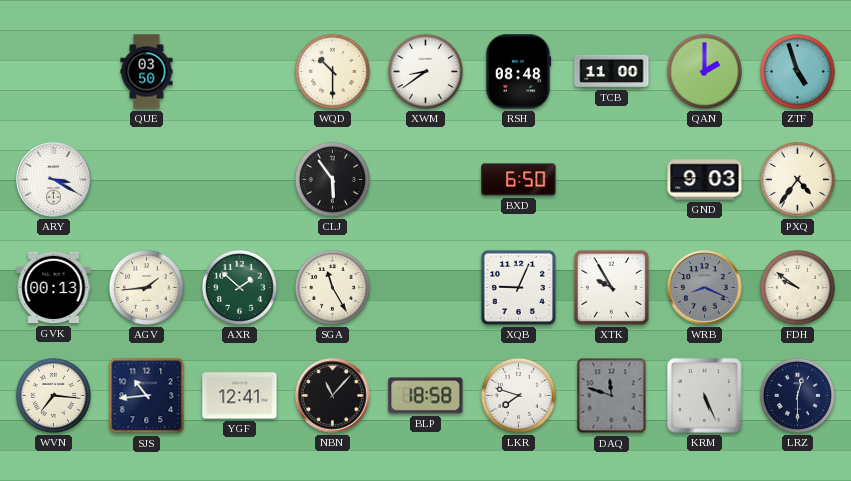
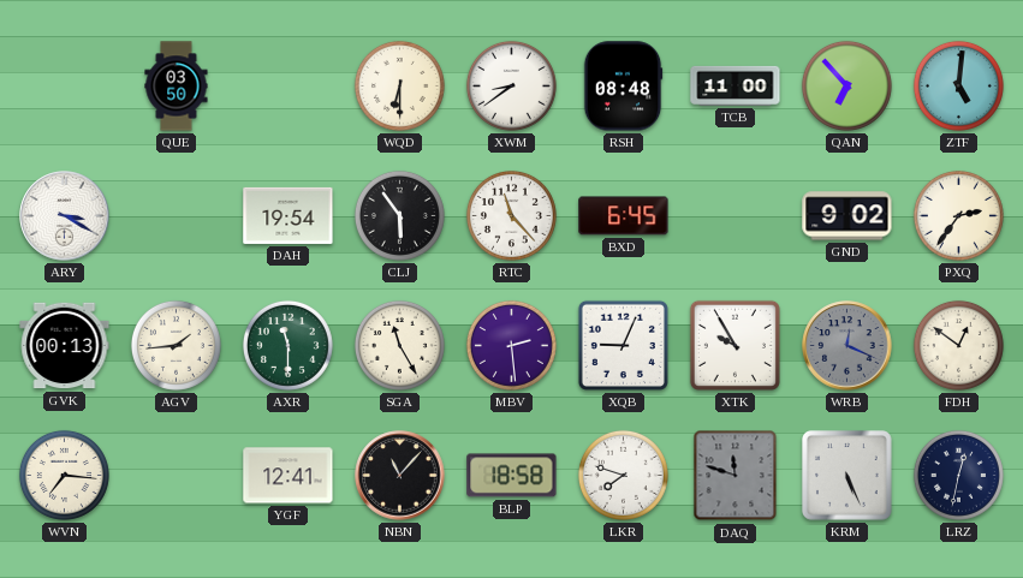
WQD: 10:30 -> 6:30
QAN: 2:00 -> 6:53
ZTF: 4:57 -> 5:01
DAH: none -> 19:54
RTC: none -> 11:23
BXD: 6:50 -> 6:45
GND: 9:03 -> 9:02
PXQ: 4:36 -> 2:36
AXR: 1:52 -> 11:30
MBV: none -> 2:29
WRB: 8:19 -> 12:19
FDH: 9:51 -> 12:51
SJS: 10:44 -> none
LRZ: 12:30 -> 12:32
